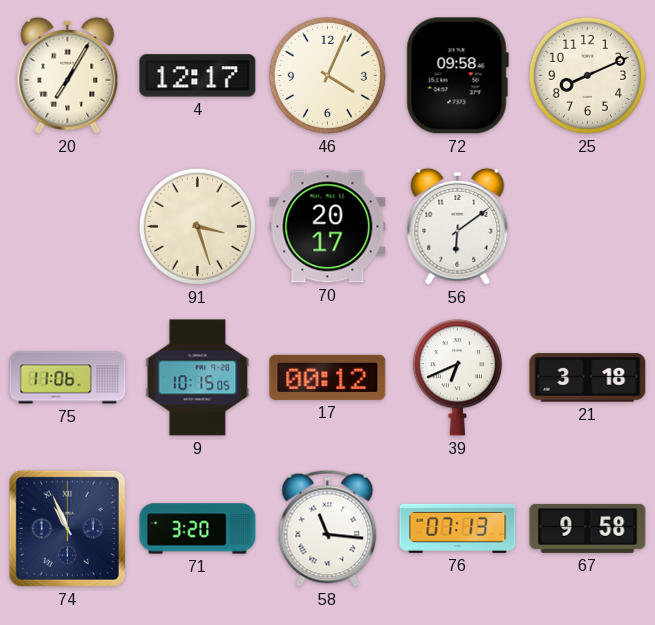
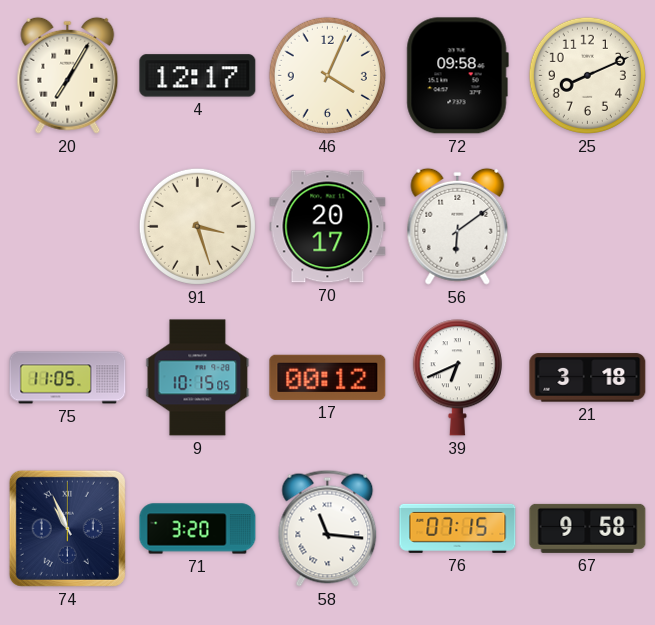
75: 11:06 -> 11:05
76: 07:13 -> 07:15
